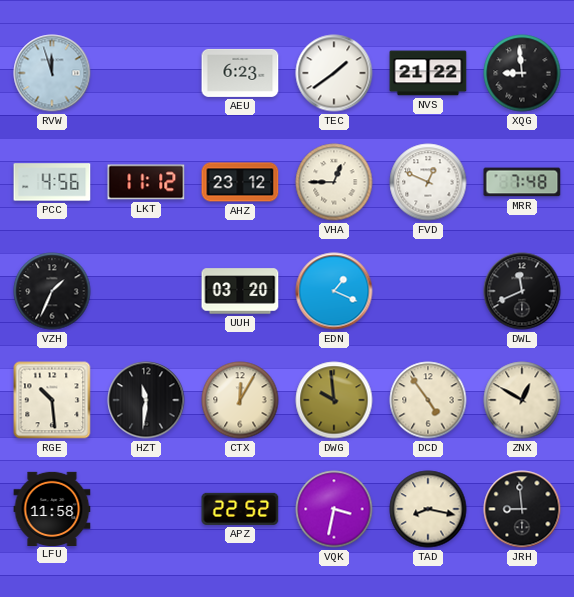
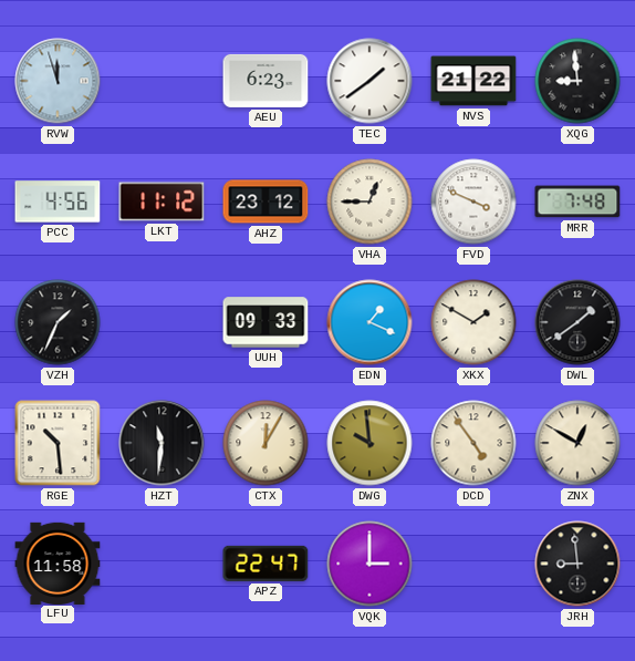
FVD: 12:49 -> 3:49
UUH: 03:20 -> 09:33
XKX: none -> 1:50
DWL: 11:41 -> 1:39
APZ: 22:52 -> 22:47
VQK: 3:32 -> 3:00
TAD: 8:17 -> none
